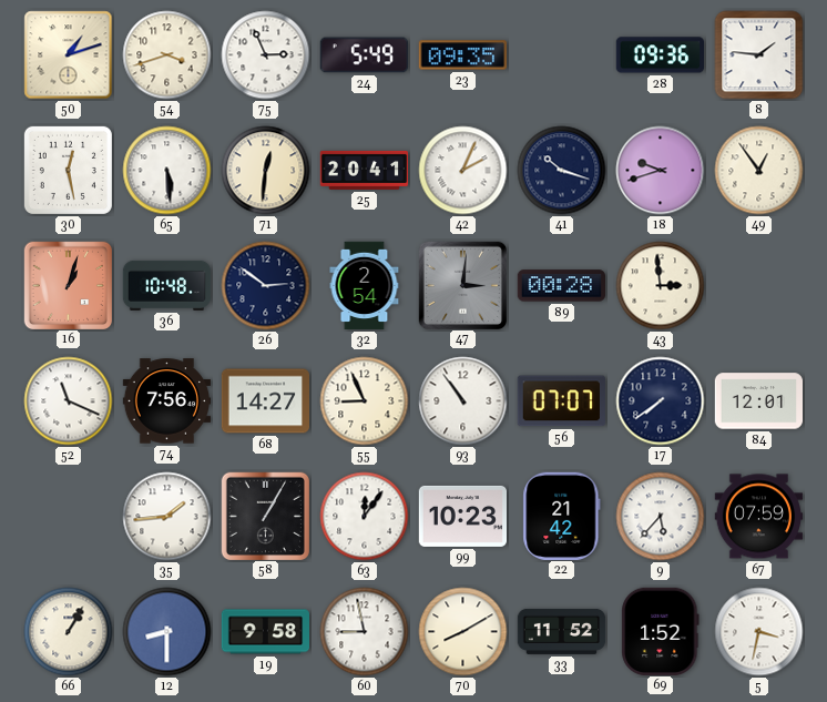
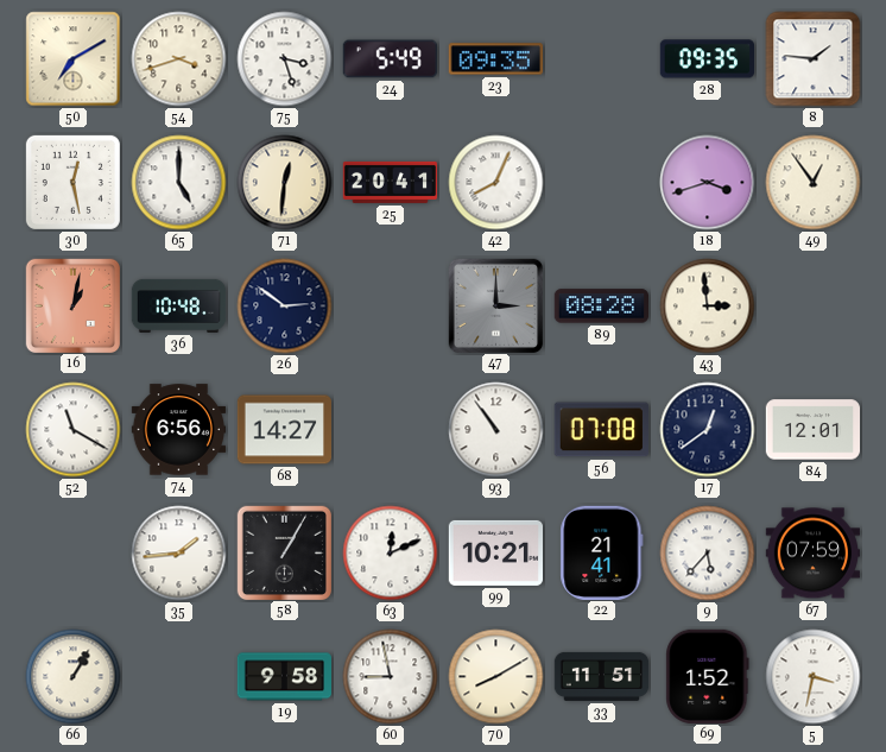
50: 1:12 -> 7:10
75: 2:56 -> 3:27
28: 09:36 -> 09:35
65: 5:29 -> 5:00
42: 2:04 -> 8:04
41: 10:18 -> none
18: 9:42 -> 3:42
16: 1:03 -> 1:02
32: 2:54 -> none
47: 3:01 -> 3:00
89: 00:28 -> 08:28
52: 11:19 -> 11:20
74: 7:56 -> 6:56
55: 8:56 -> none
56: 07:07 -> 07:08
17: 7:39 -> 12:39
63: 12:06 -> 12:11
99: 10:23 -> 10:21
22: 21:42 -> 21:41
12: 8:30 -> none
33: 11:52 -> 11:51
